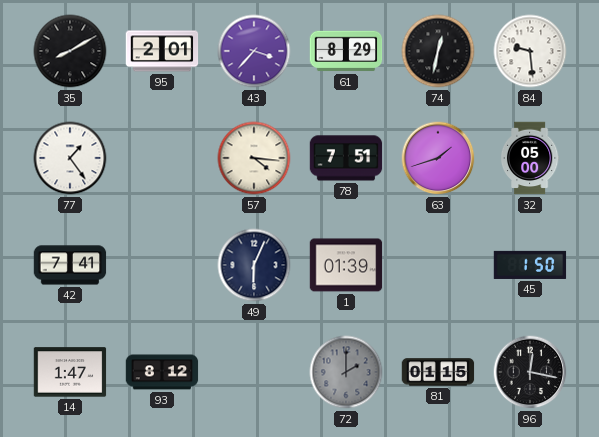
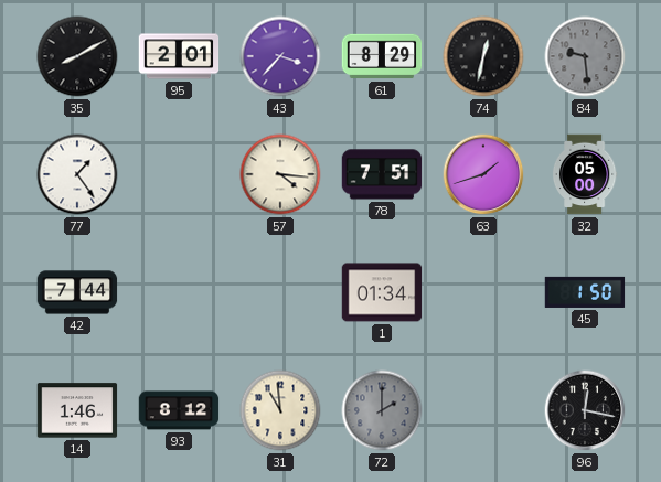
84 dial: white -> grey
42: 7:41 -> 7:44
49: 6:04 -> none
1: 01:39 -> 01:34
14: 1:47 -> 1:46
31: none -> 10:59
81: 01:15 -> none
